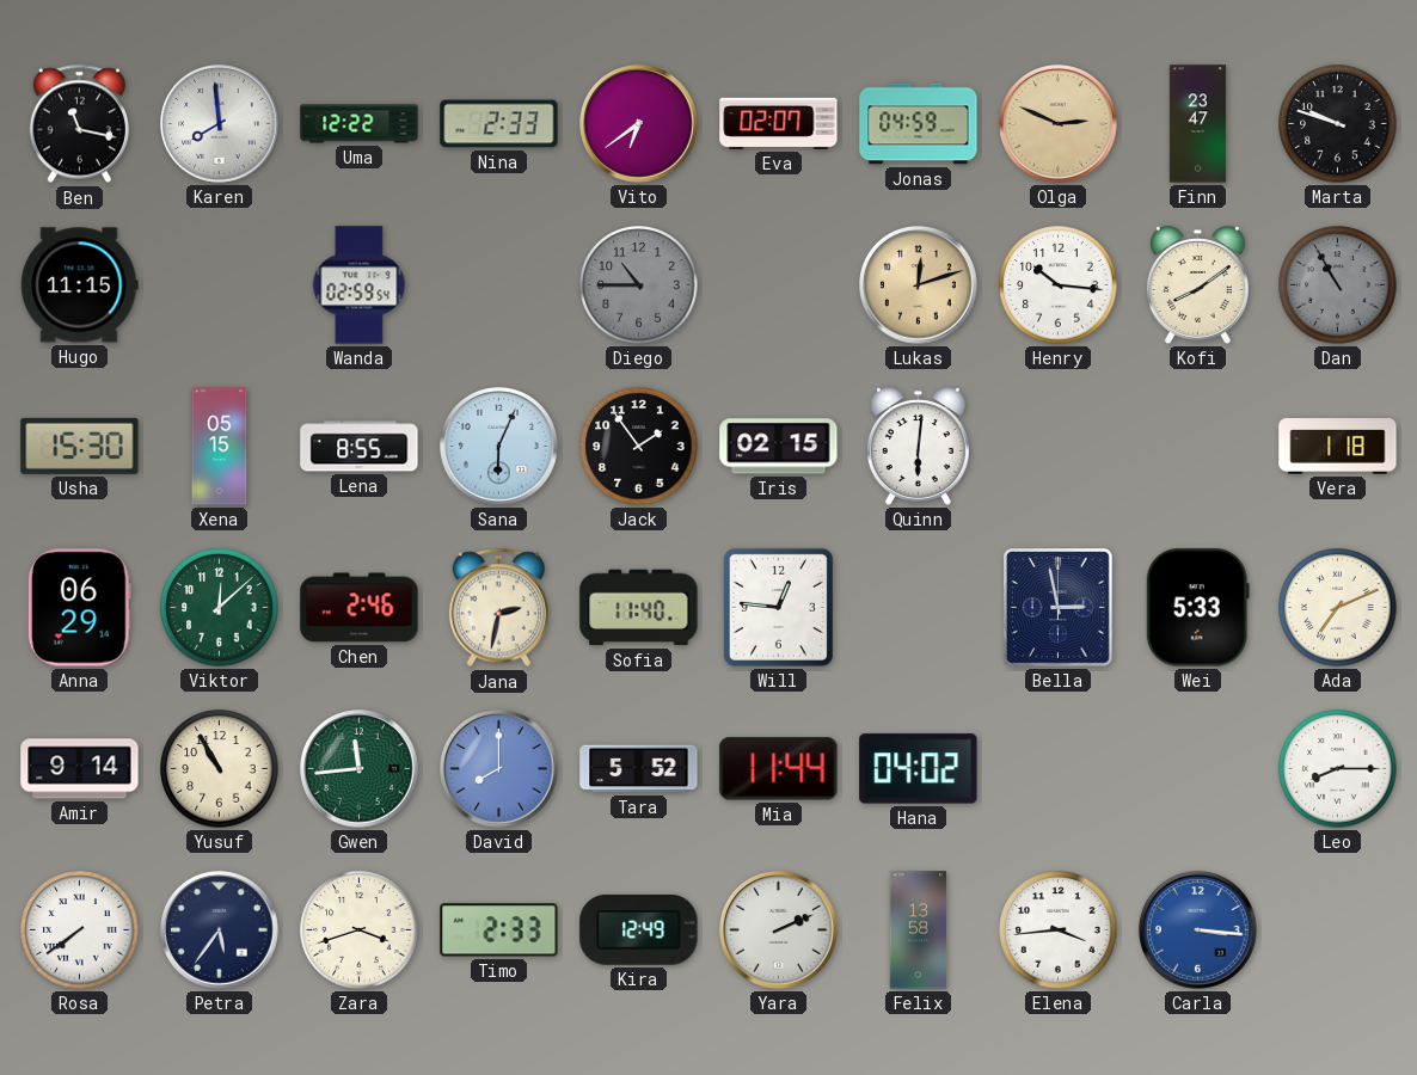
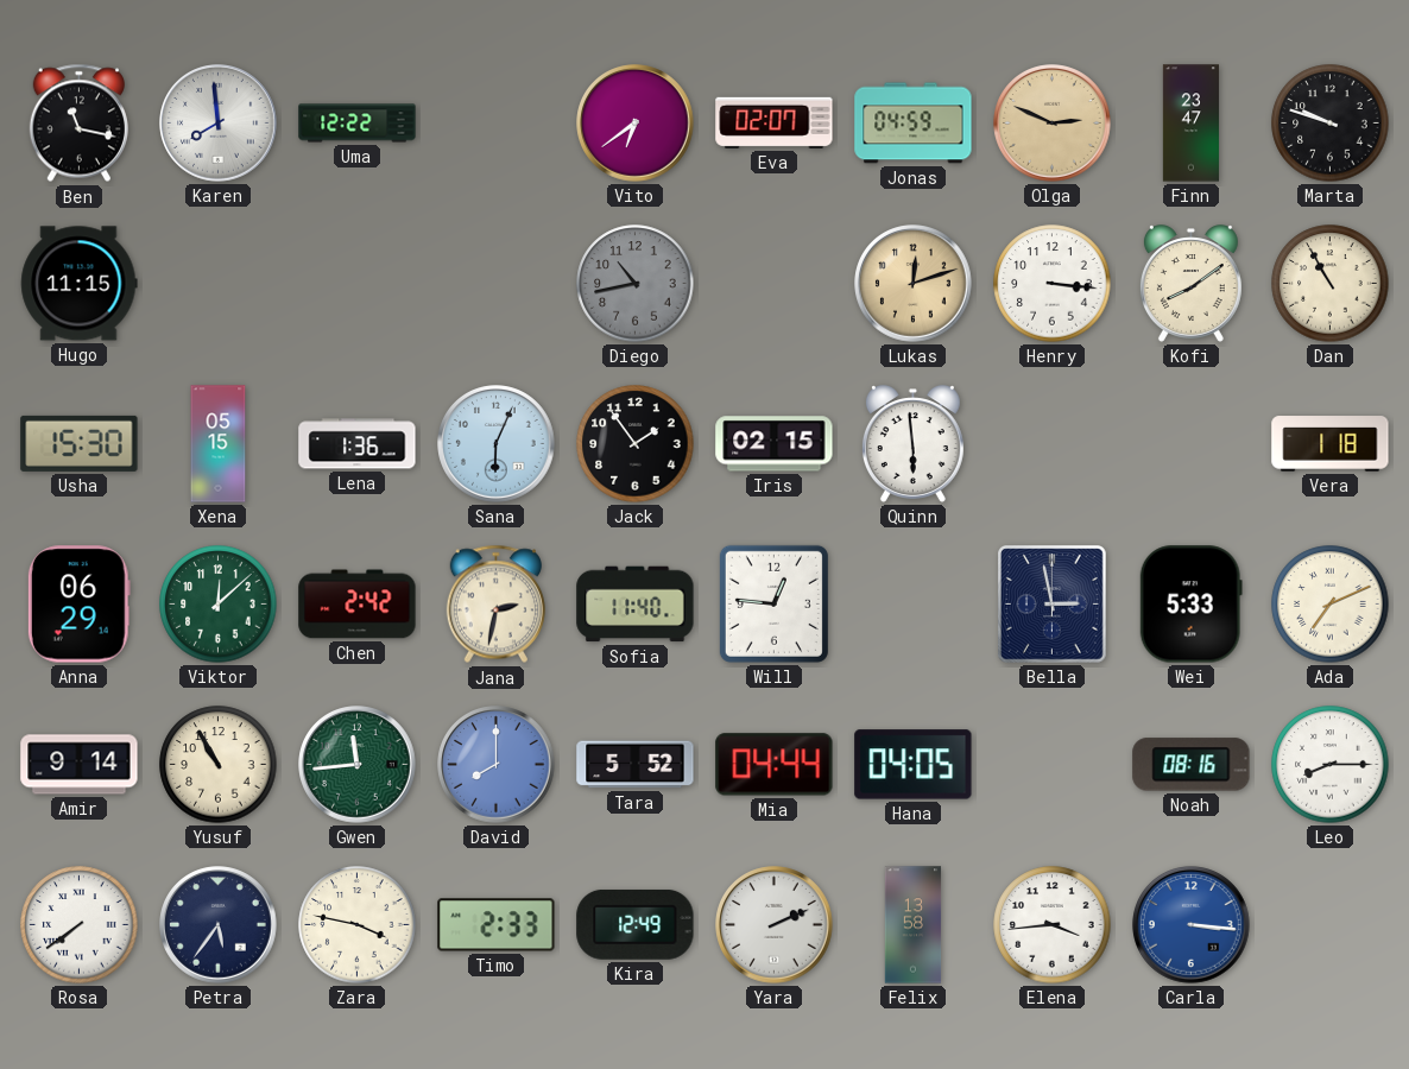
Nina: 2:33 -> none
Wanda: 02:59 -> none
Diego: 10:45 -> 10:43
Henry: 10:16 -> 3:16
Dan dial: grey -> cream
Lena: 8:55 -> 1:36
Quinn: 6:01 -> 5:59
Chen: 2:46 -> 2:42
Mia: 11:44 -> 04:44
Hana: 04:02 -> 04:05
Noah: none -> 08:16
Zara: 3:42 -> 3:47
